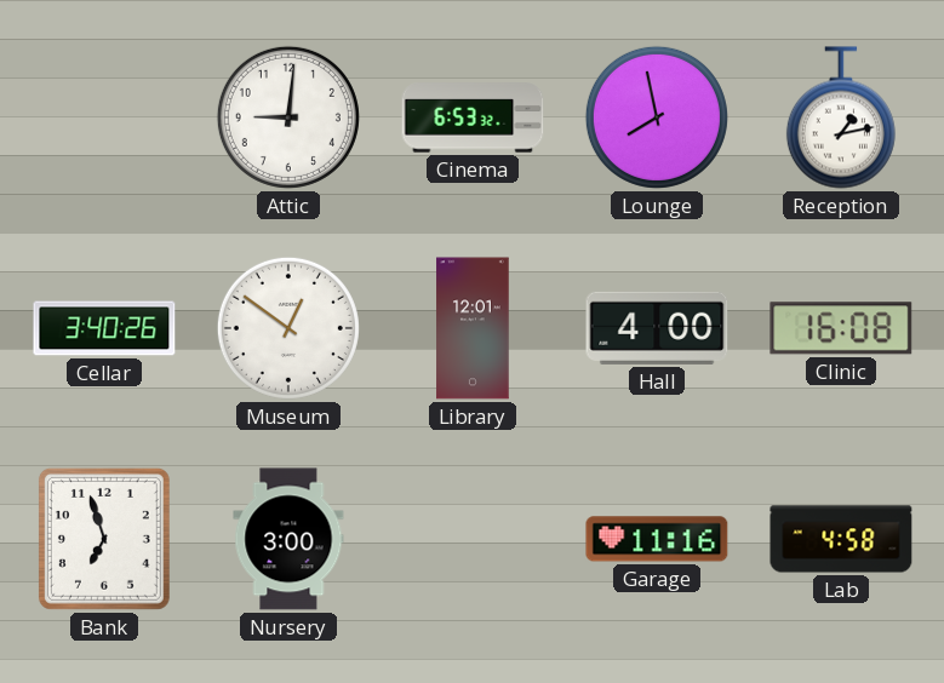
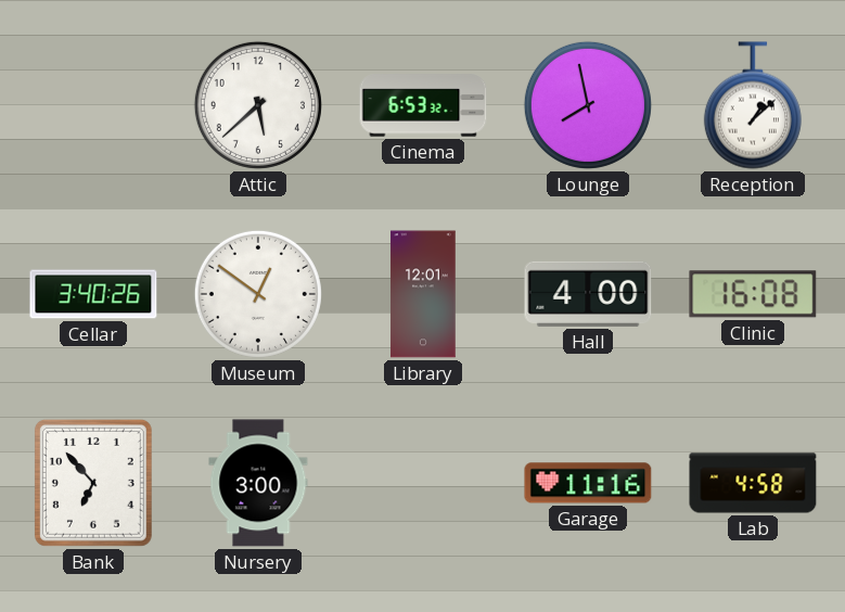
Attic: 9:01 -> 5:38
Reception: 1:13 -> 1:08
Bank: 6:57 -> 6:53
